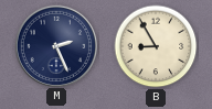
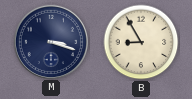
M: 2:26 -> 3:18
